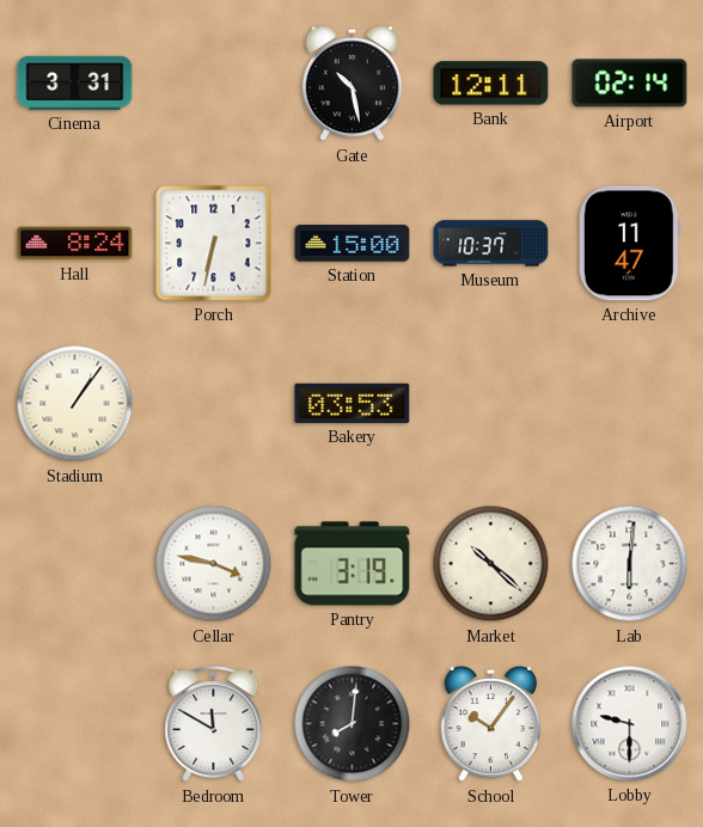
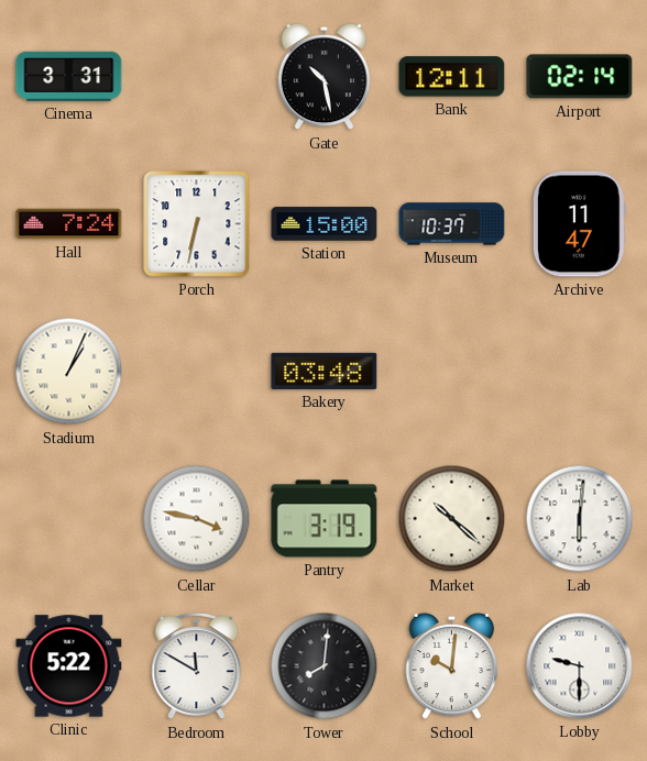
Hall: 8:24 -> 7:24
Stadium: 1:06 -> 1:04
Bakery: 03:53 -> 03:48
Clinic: none -> 5:22
School: 10:06 -> 10:01
